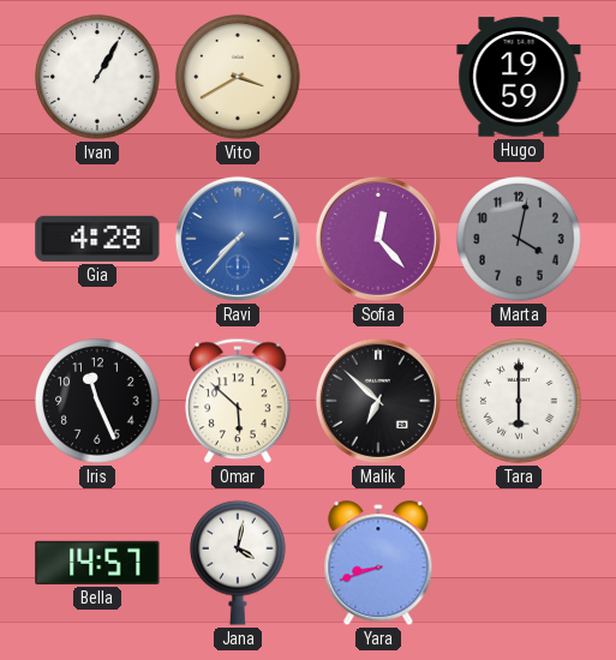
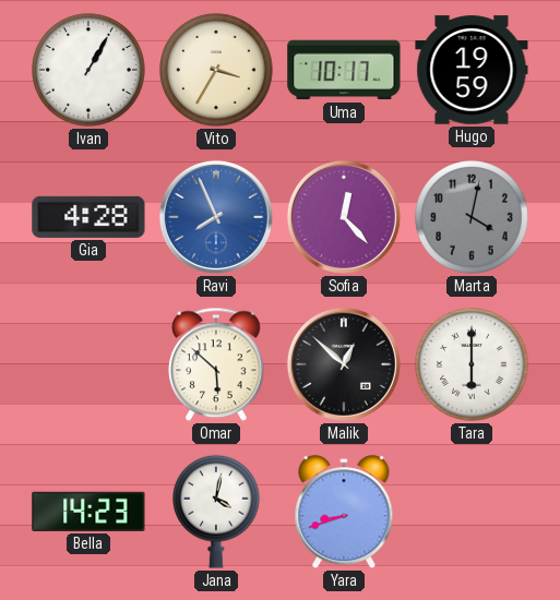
Vito: 3:40 -> 3:35
Uma: none -> 10:17
Ravi: 7:37 -> 7:56
Iris: 11:26 -> none
Malik: 6:52 -> 12:52
Bella: 14:57 -> 14:23
